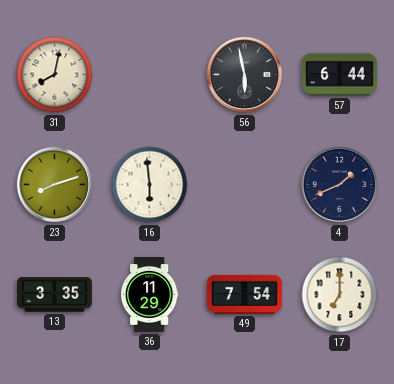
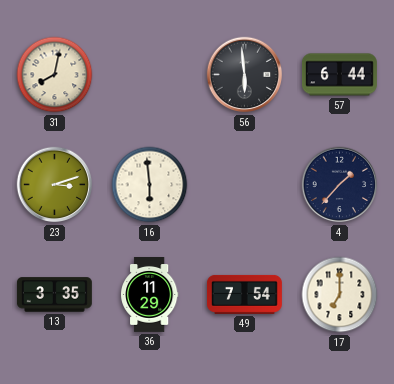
56: 5:58 -> 5:59
23: 8:12 -> 3:12
4: 1:41 -> 1:37
